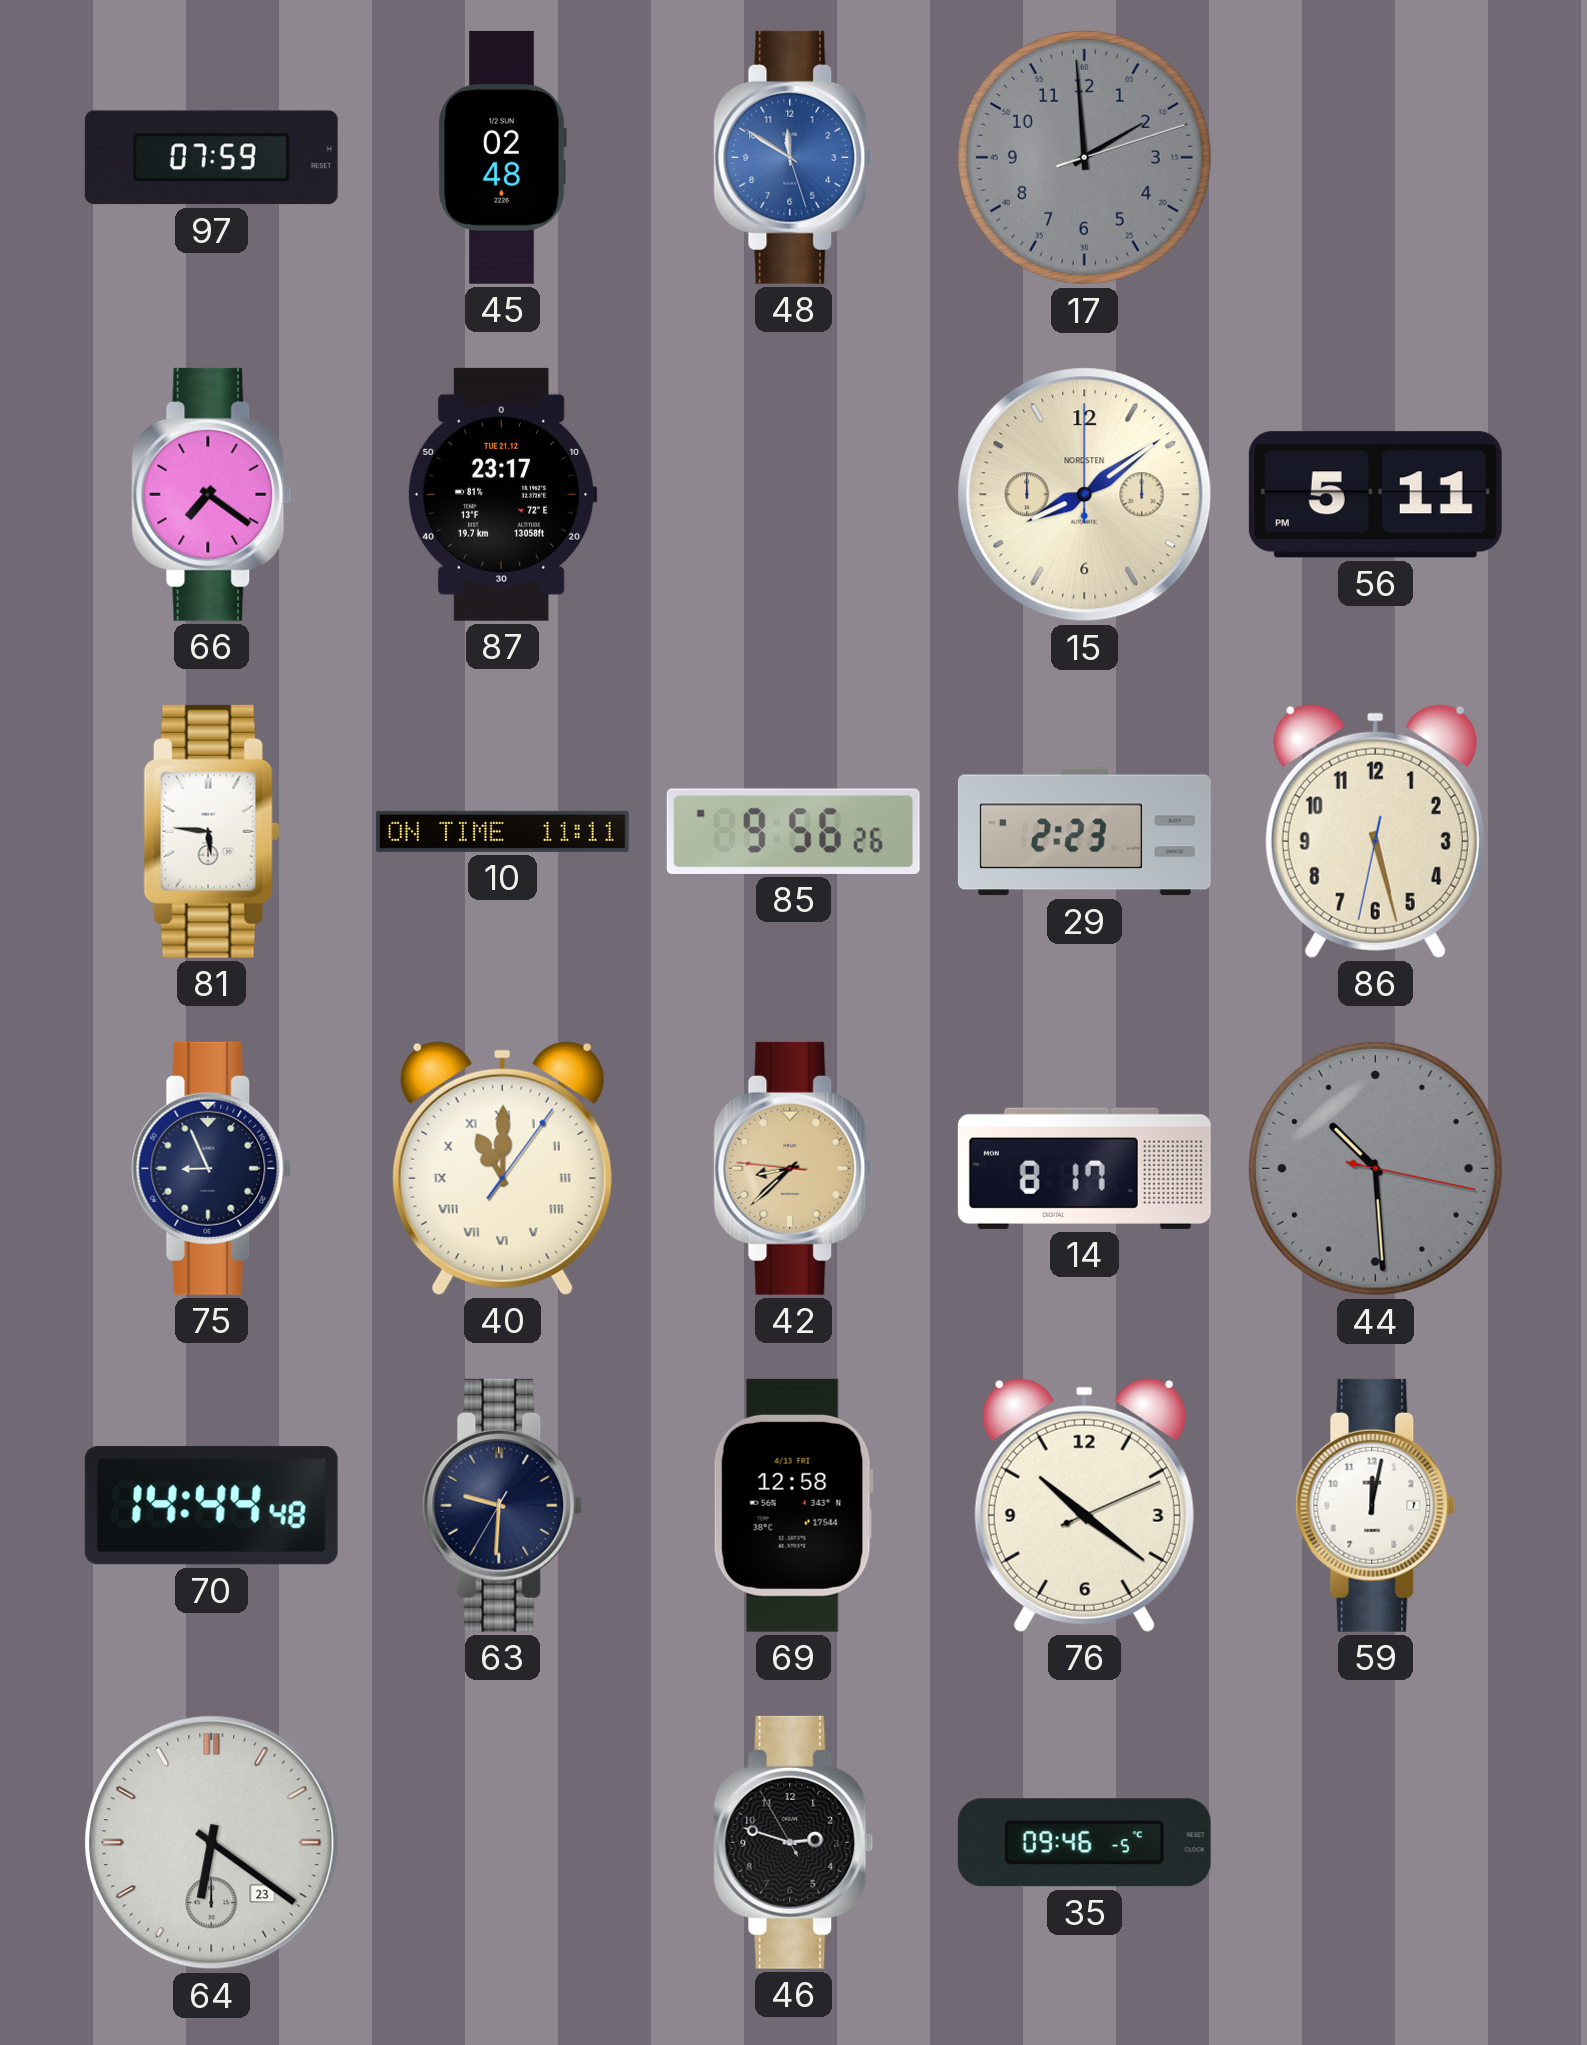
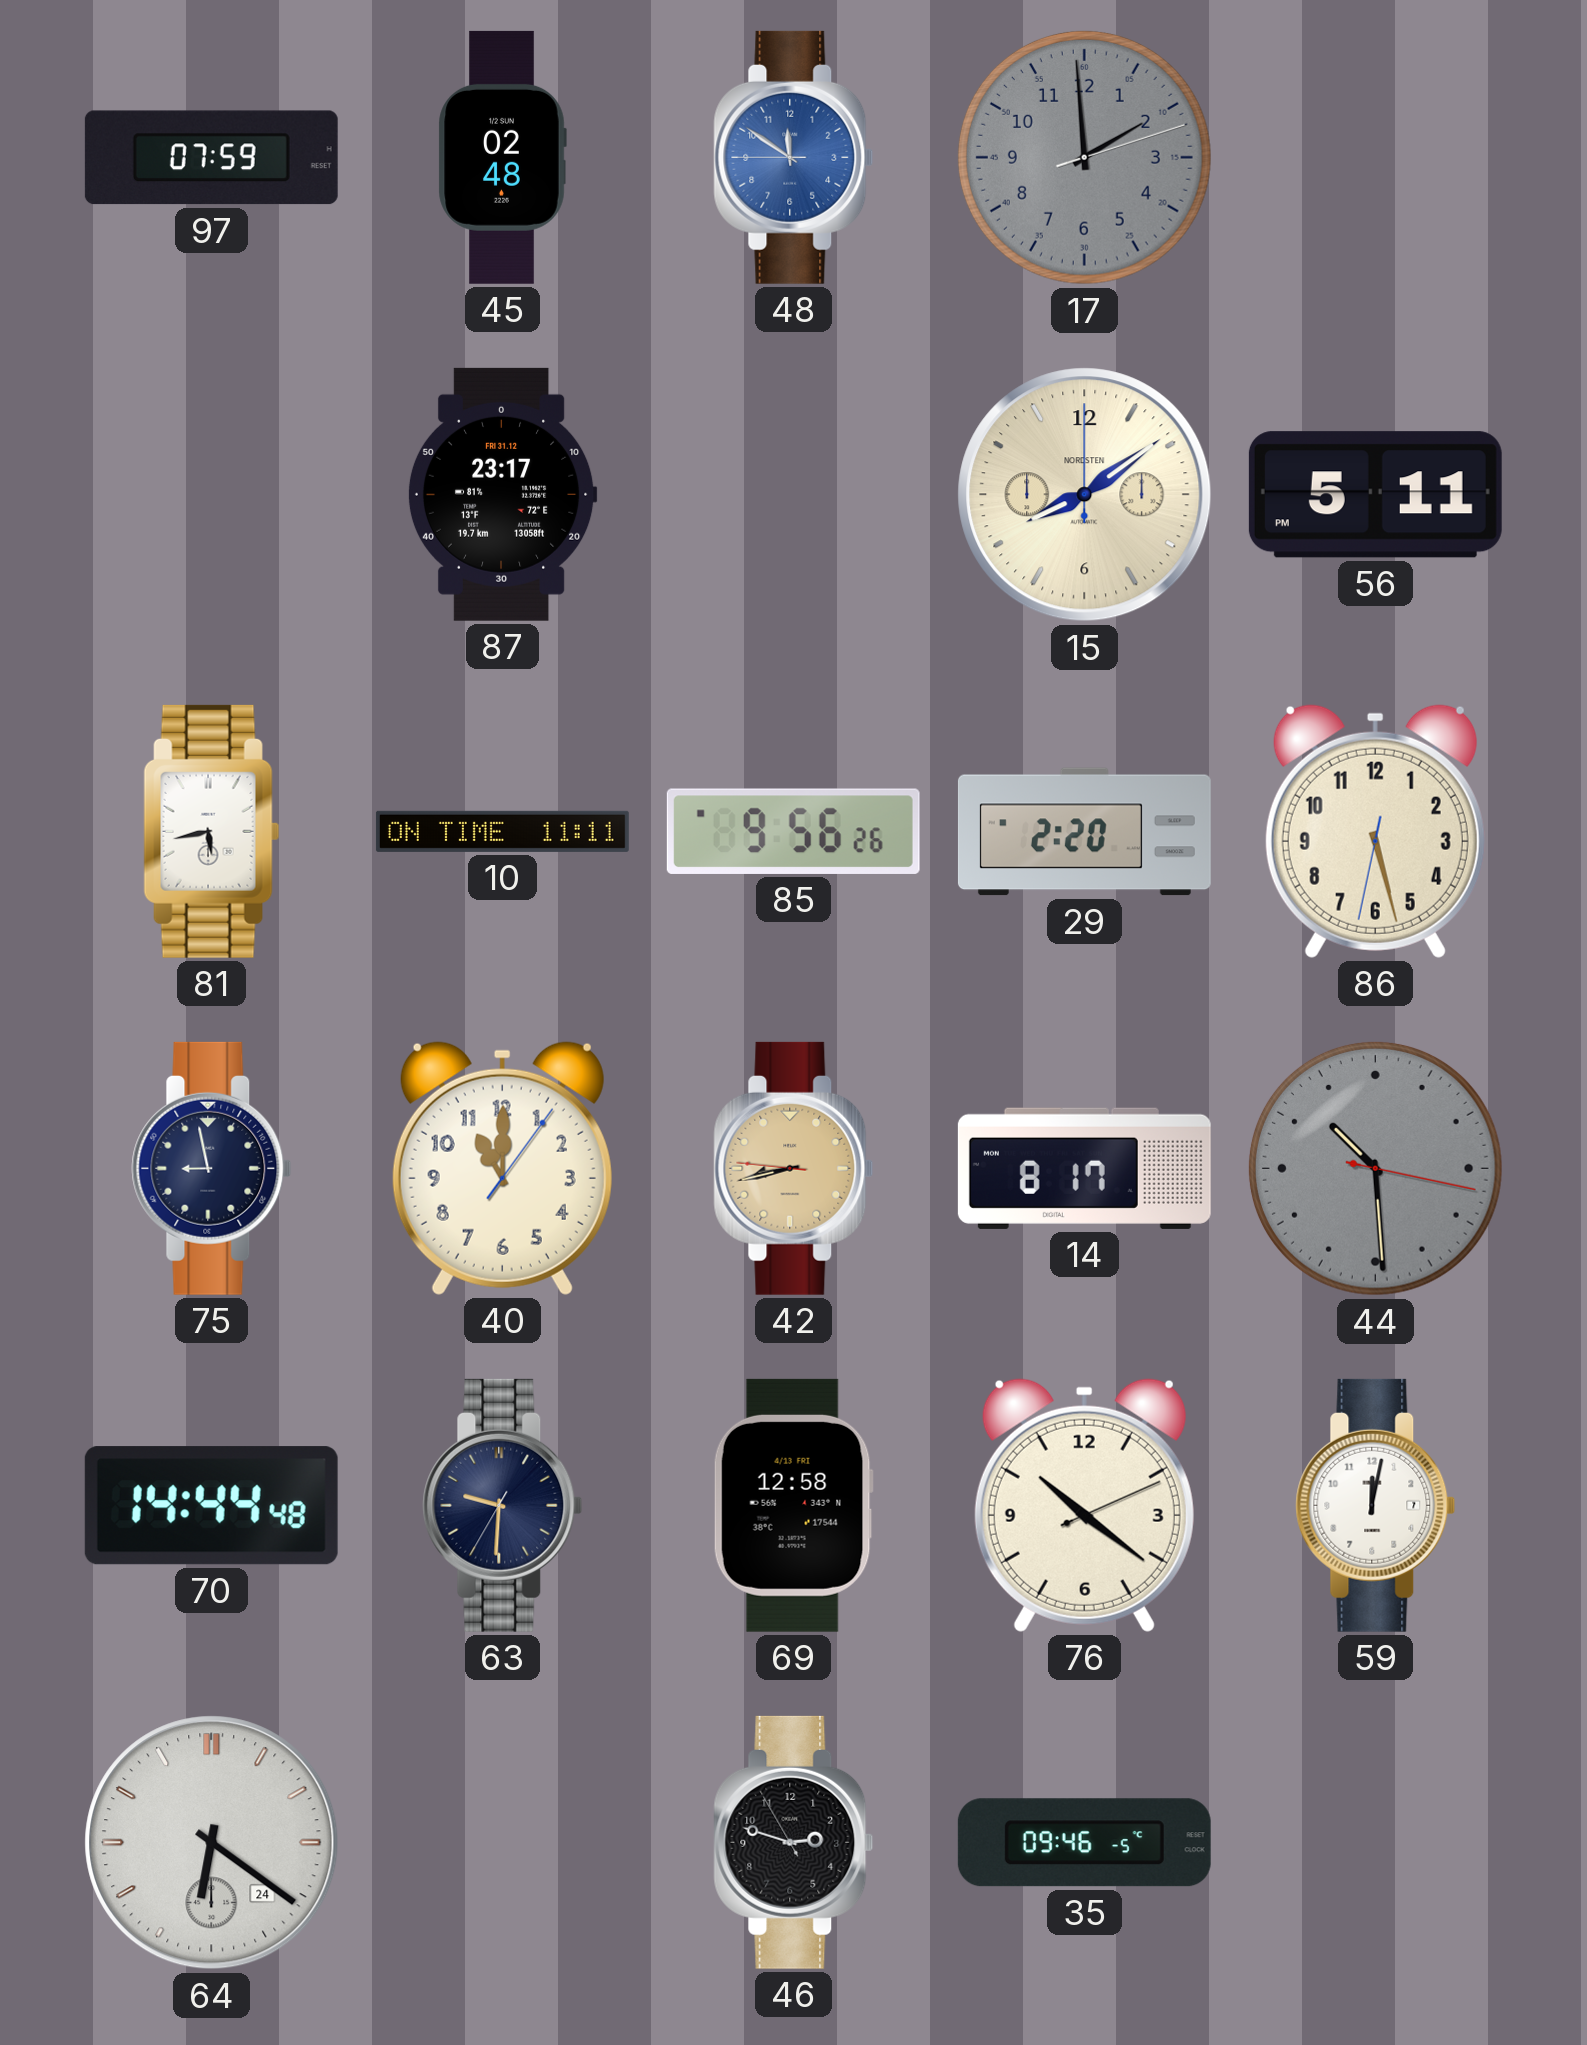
48: 11:50:27 -> 11:50:45
66: 7:21 -> none
87 date: TUE 21.12 -> FRI 31.12
81: 5:46 -> 5:43
29: 2:23 -> 2:20
75: 8:56 -> 8:58
40 numerals: Roman -> Arabic
42: 8:37 -> 8:42
64 date: 23 -> 24
